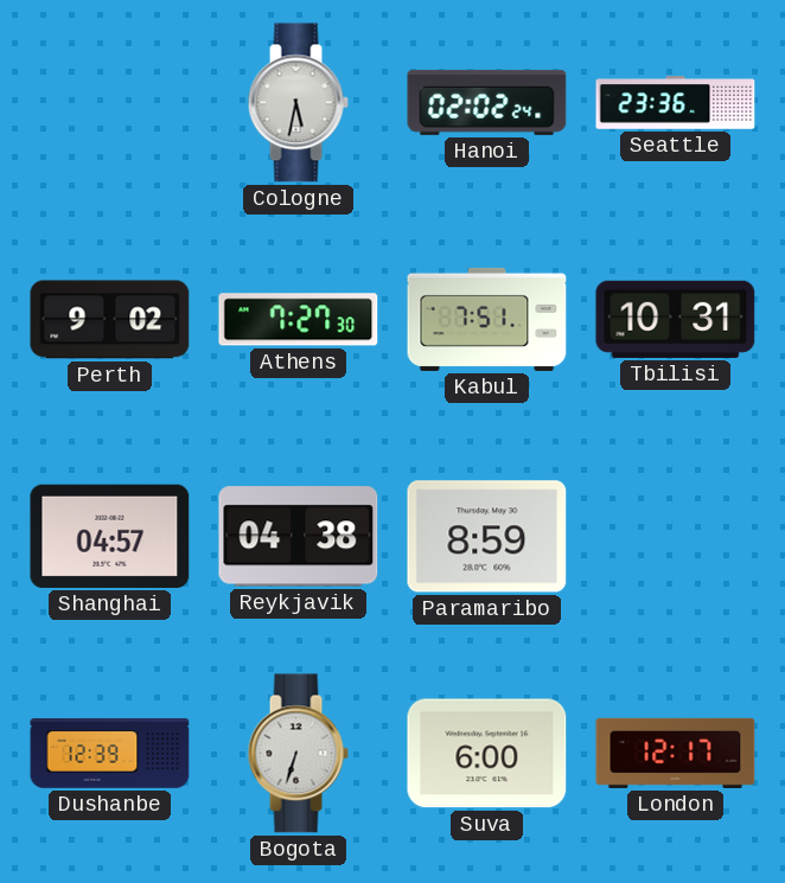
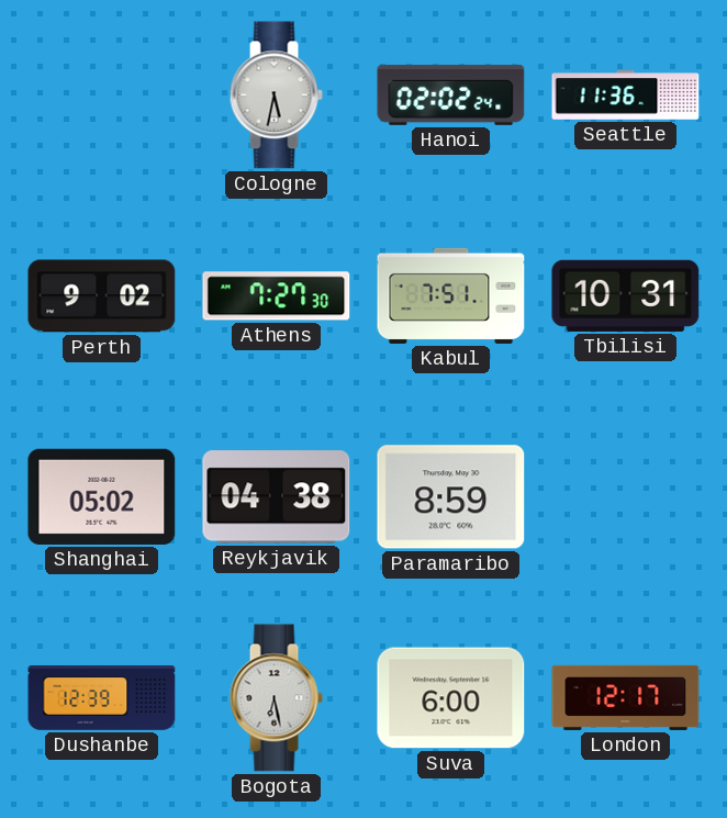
Seattle: 23:36 -> 11:36
Shanghai: 04:57 -> 05:02
Bogota: 6:33 -> 6:28
